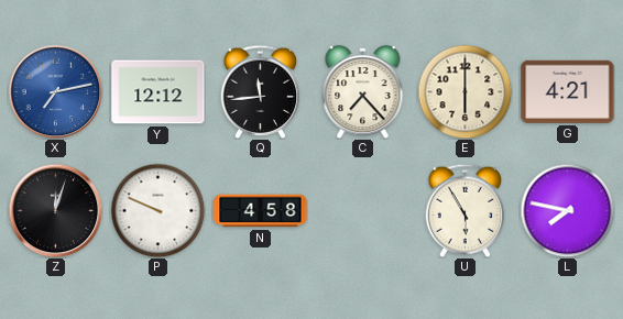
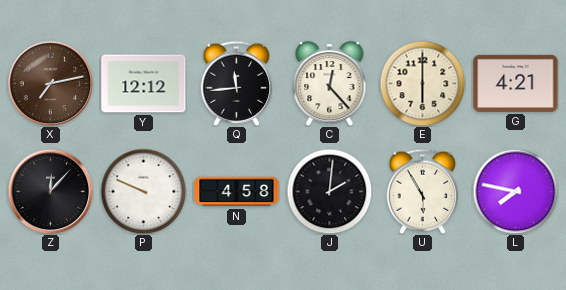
X dial: blue -> brown
C: 7:23 -> 12:23
Z: 12:03 -> 12:07
J: none -> 2:01
